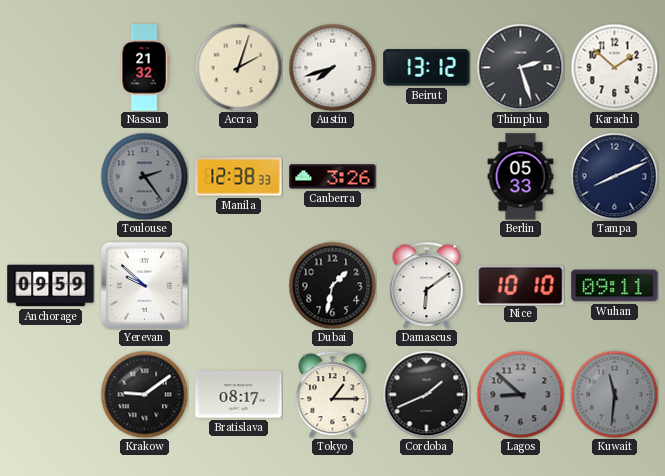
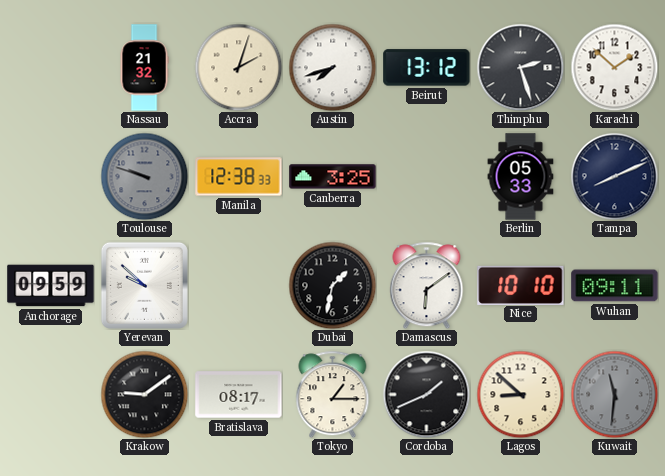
Toulouse: 2:24 -> 9:48
Canberra: 3:26 -> 3:25
Lagos dial: grey -> cream
